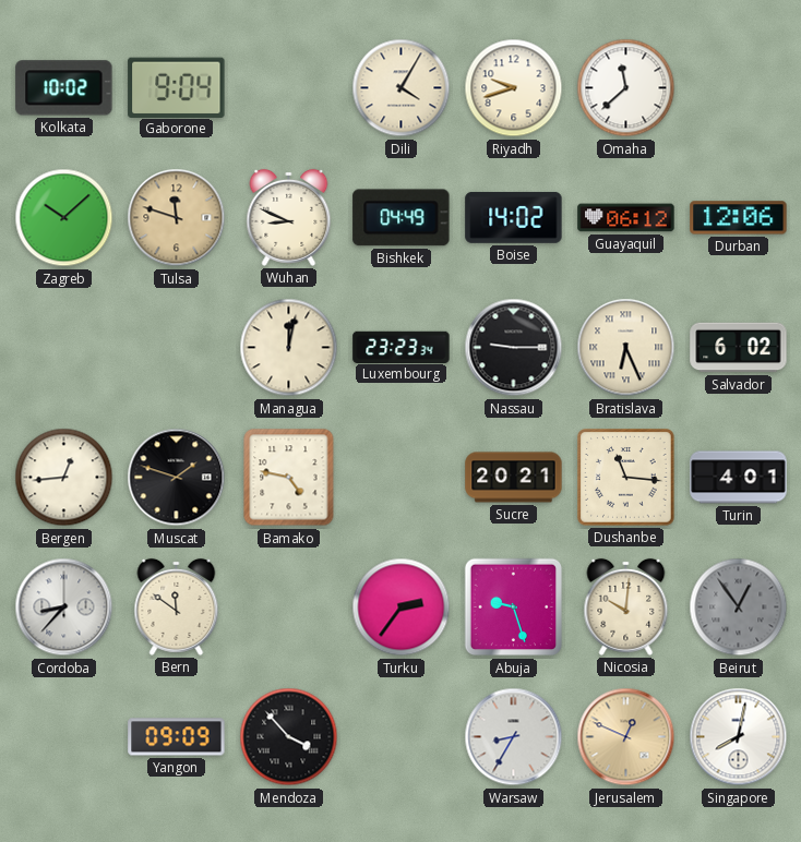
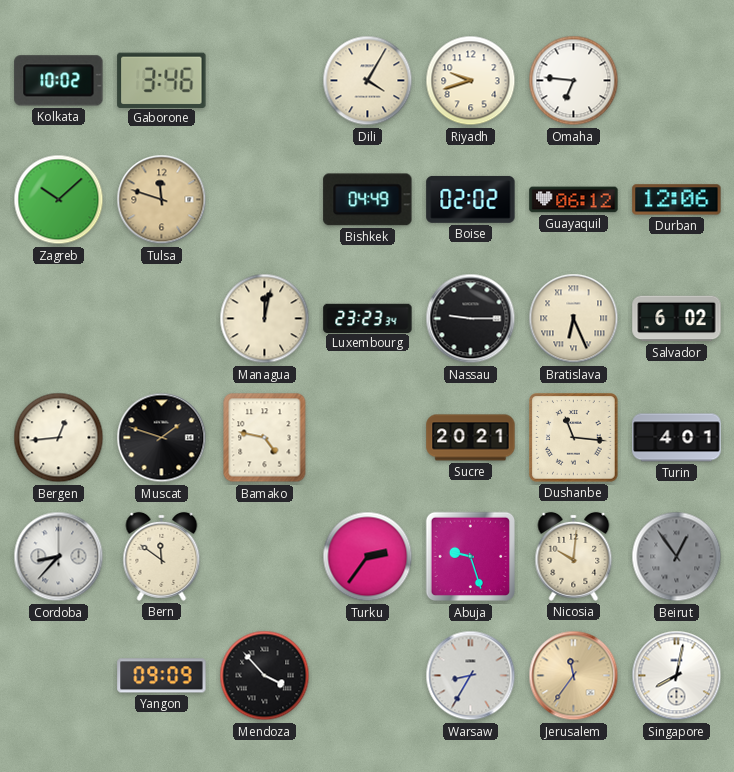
Gaborone: 9:04 -> 3:46
Omaha: 11:38 -> 6:46
Wuhan: 8:49 -> none
Boise: 14:02 -> 02:02
Jerusalem: 12:49 -> 11:36
